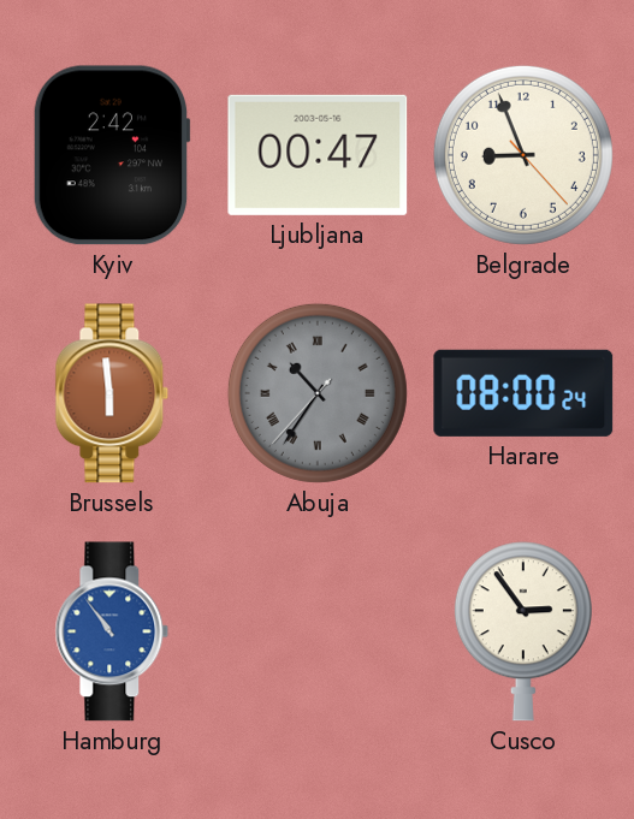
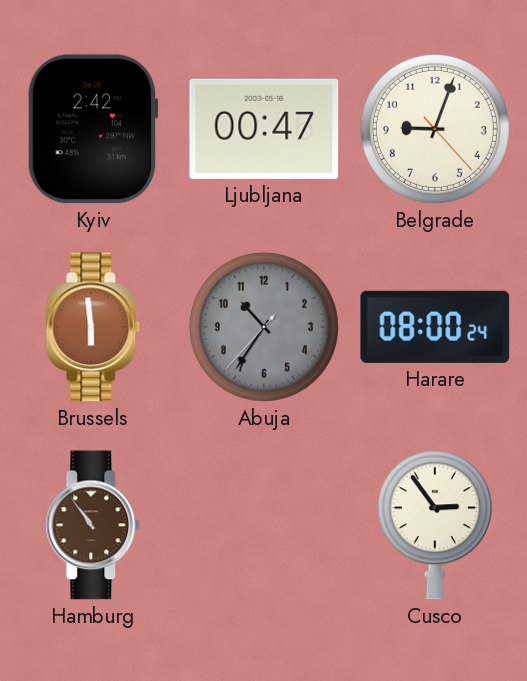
Belgrade: 8:56 -> 9:03
Abuja numerals: Roman -> Arabic
Hamburg dial: blue -> brown
